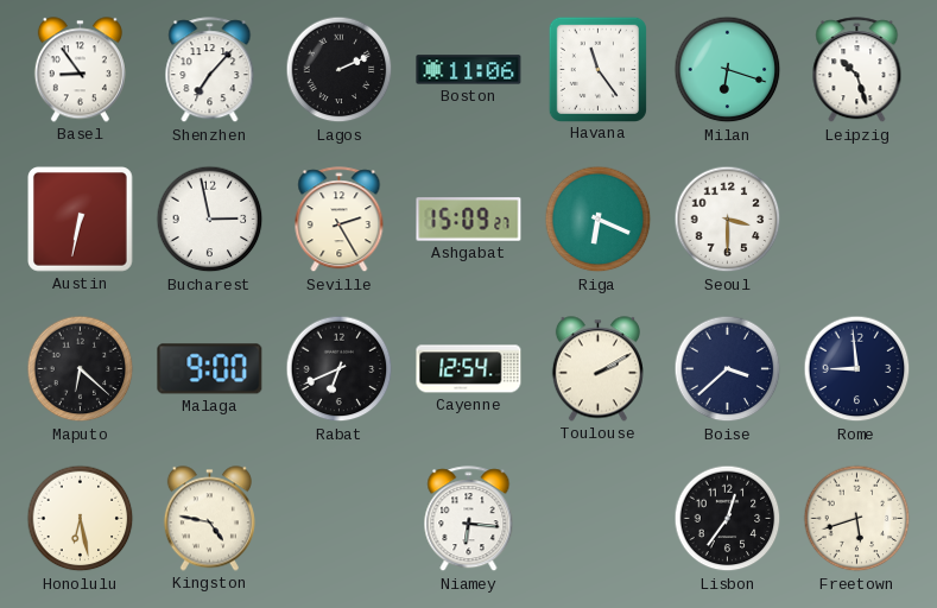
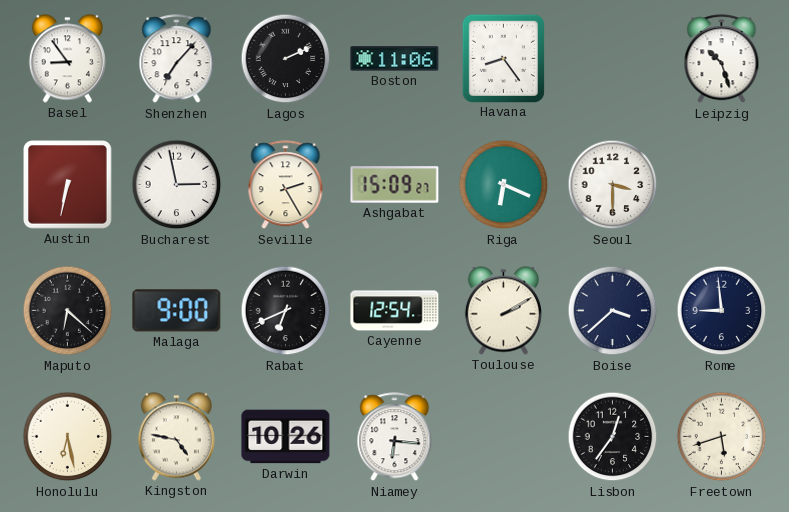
Havana: 11:24 -> 8:24
Milan: 6:18 -> none
Darwin: none -> 10:26
